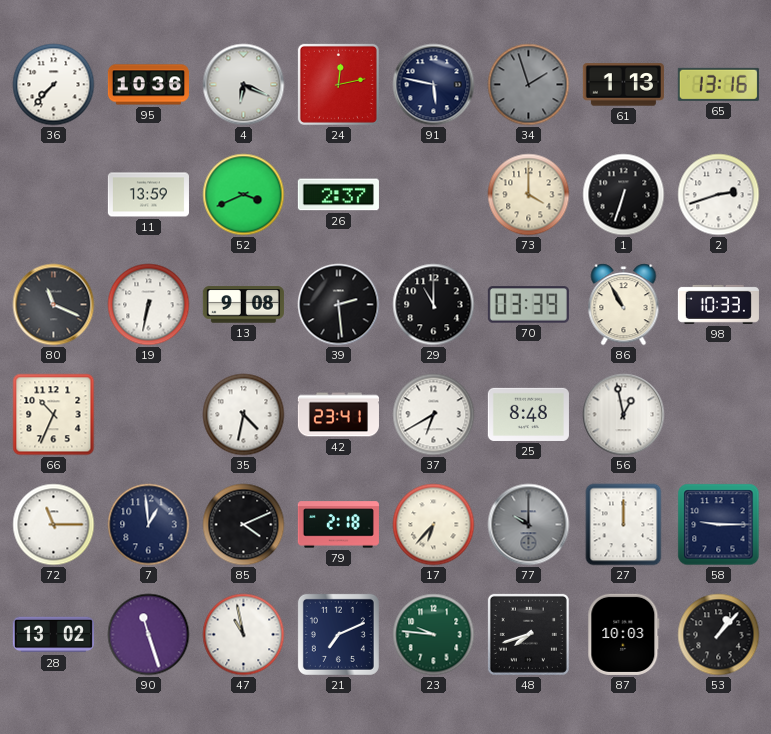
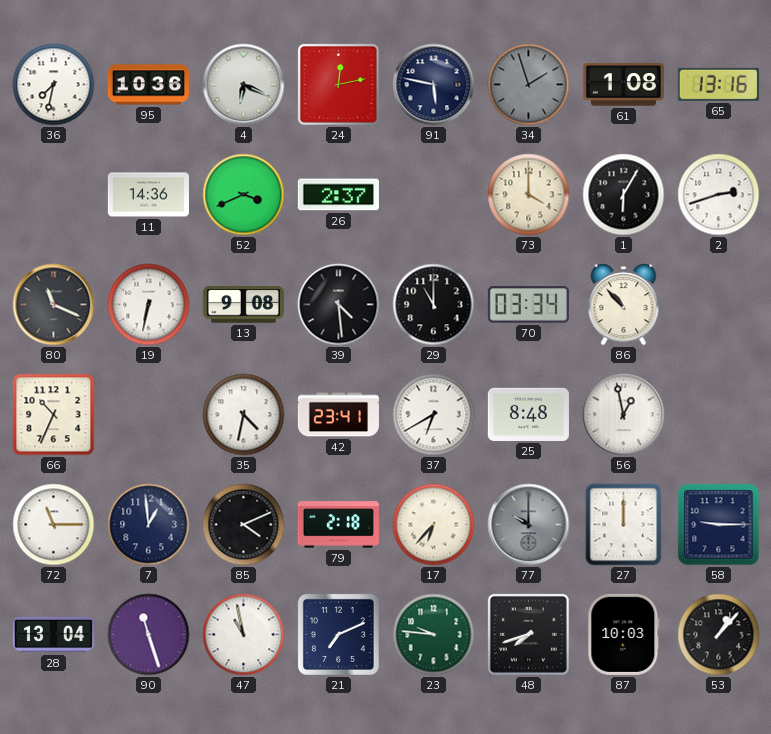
36: 7:37 -> 7:32
61: 1:13 -> 1:08
11: 13:59 -> 14:36
1: 6:33 -> 6:05
39: 2:29 -> 4:29
70: 03:39 -> 03:34
86: 10:55 -> 10:53
98: 10:33 -> none
28: 13:02 -> 13:04
